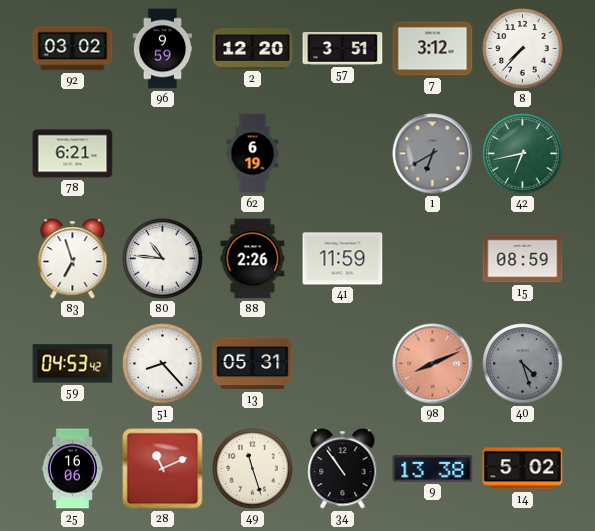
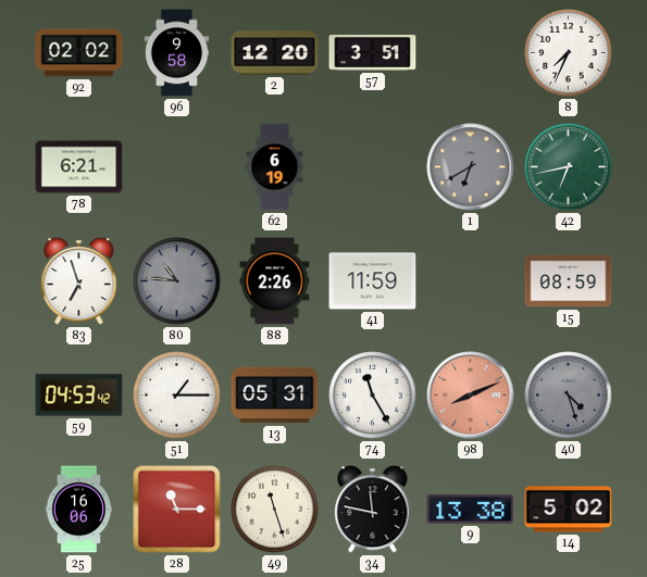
92: 03:02 -> 02:02
96: 9:59 -> 9:58
7: 3:12 -> none
8: 7:37 -> 7:34
80 dial: white -> grey
51: 8:23 -> 1:15
74: none -> 11:25
28: 11:11 -> 11:15
34: 10:54 -> 11:47
